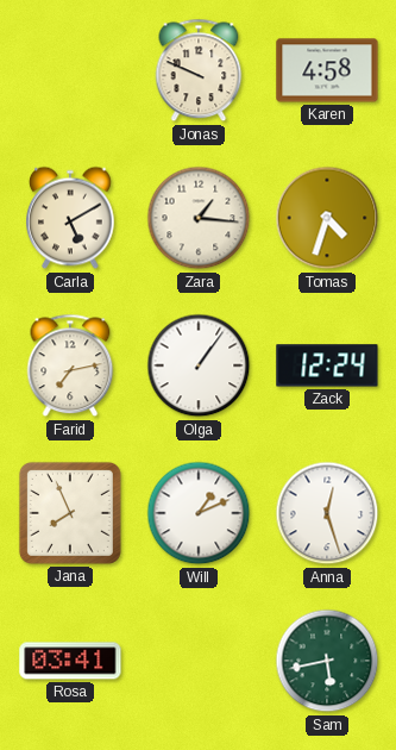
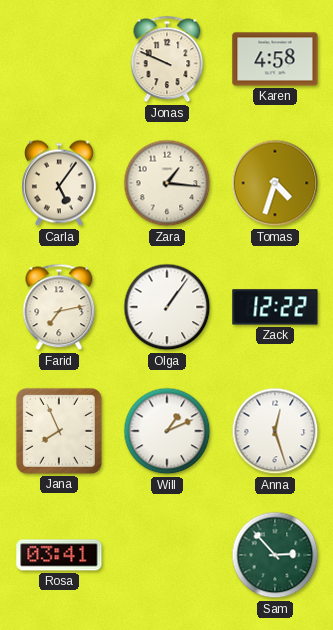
Carla: 5:10 -> 5:06
Zack: 12:24 -> 12:22
Sam: 5:43 -> 2:53
